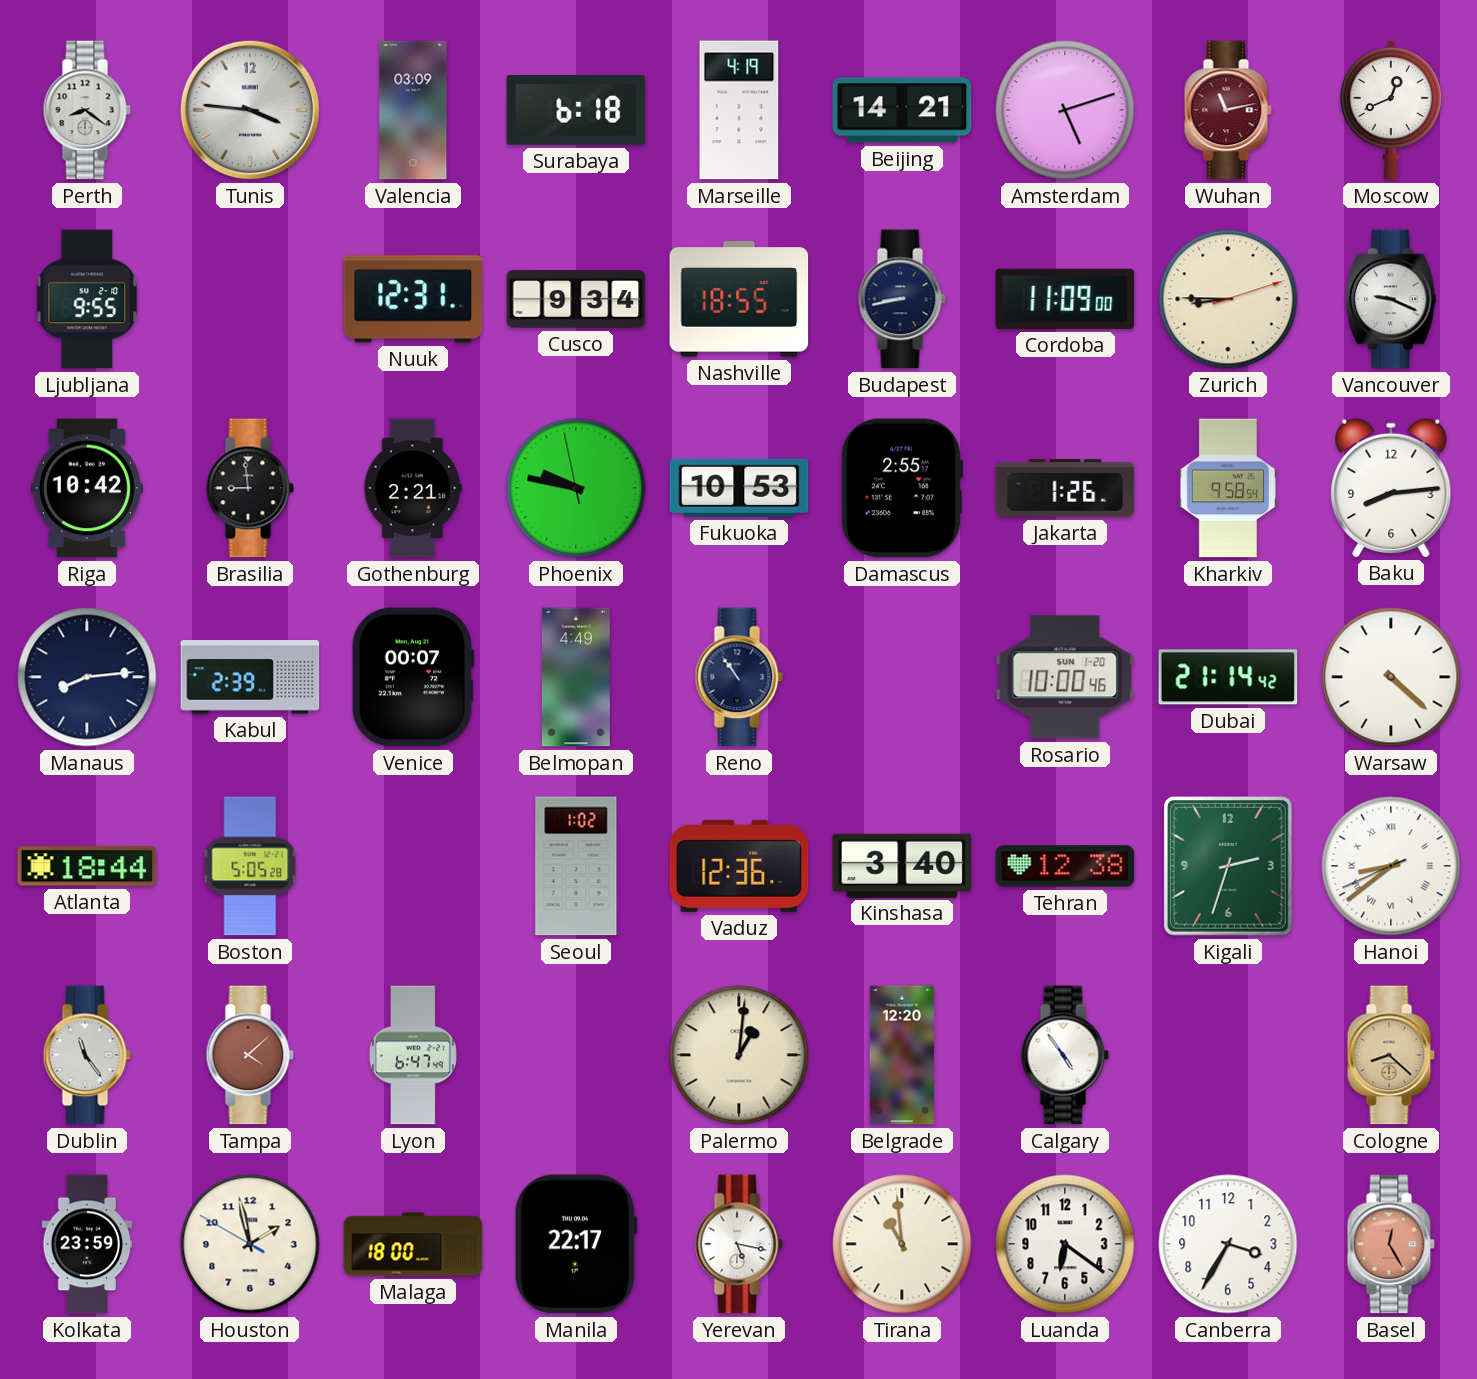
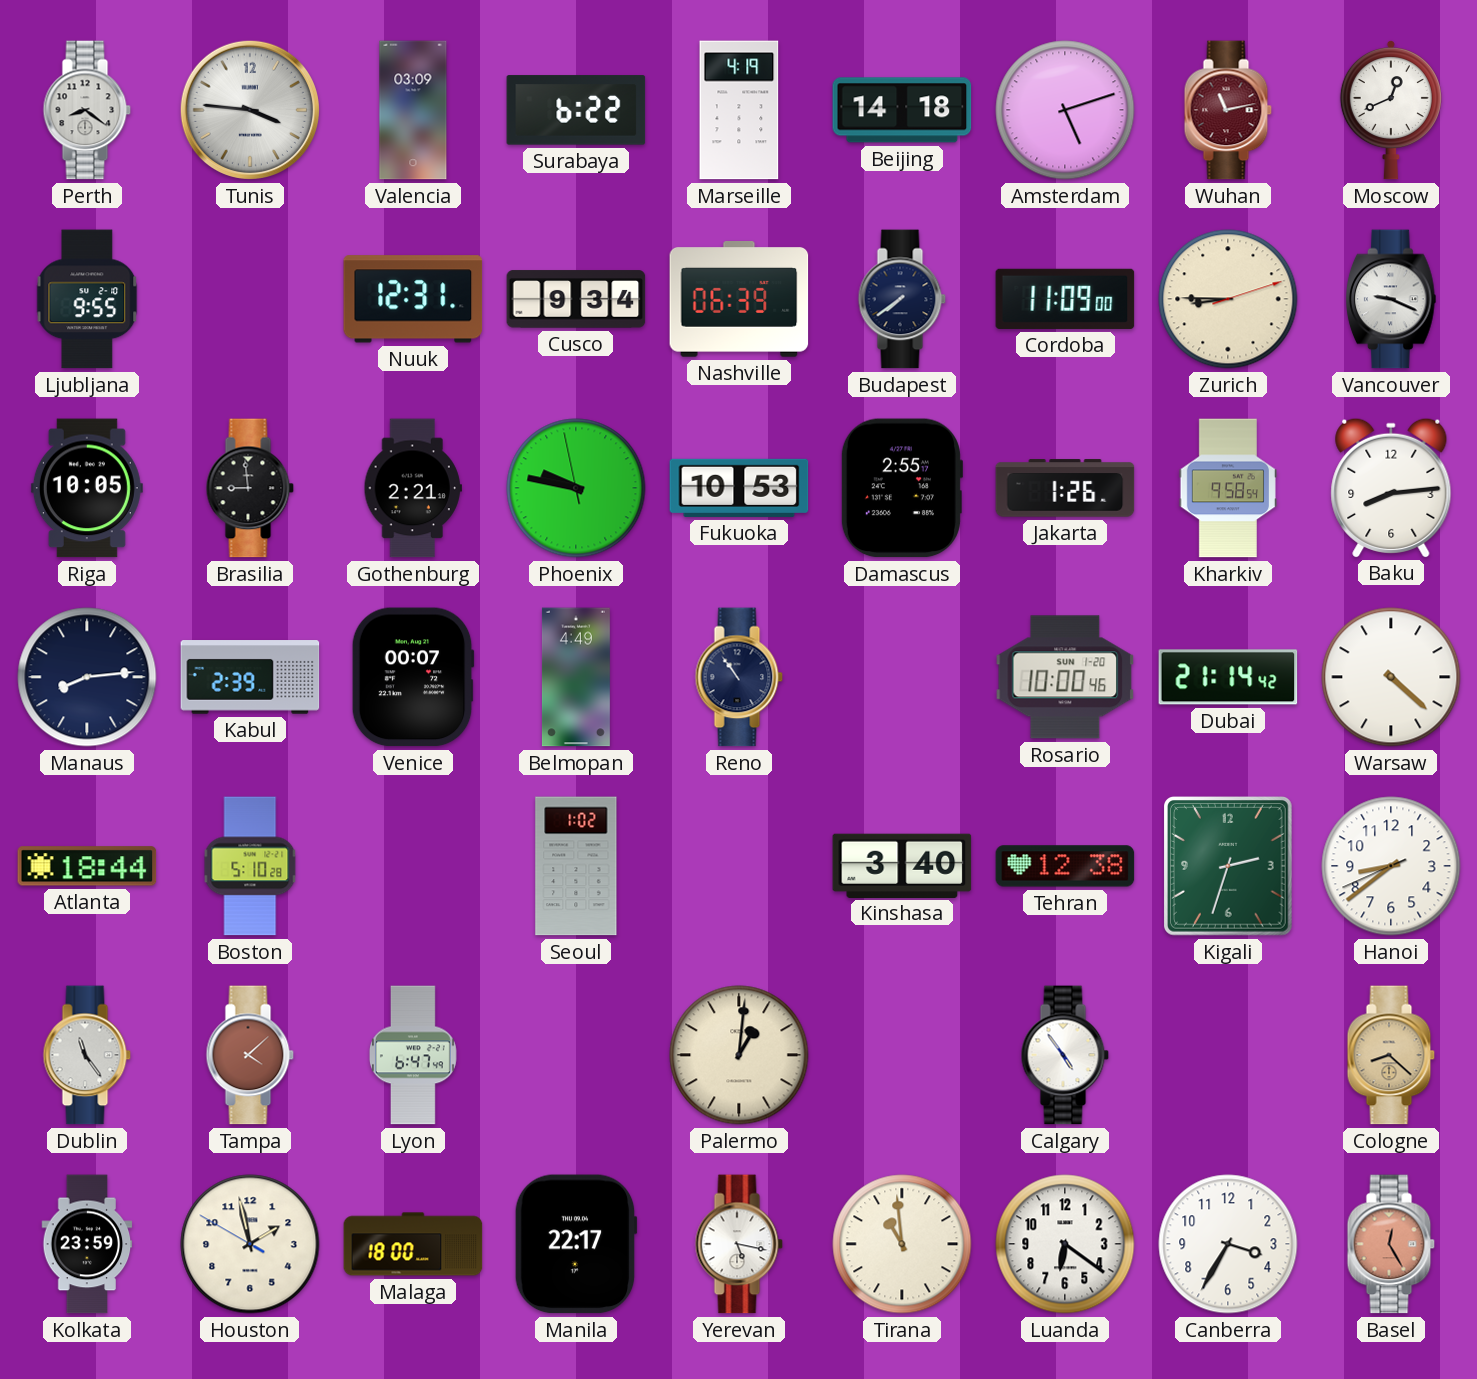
Surabaya: 6:18 -> 6:22
Beijing: 14:21 -> 14:18
Nashville: 18:55 -> 06:39
Budapest: 8:43 -> 7:39
Riga: 10:42 -> 10:05
Boston: 5:05 -> 5:10
Vaduz: 12:36 -> none
Hanoi numerals: Roman -> Arabic
Belgrade: 12:20 -> none
